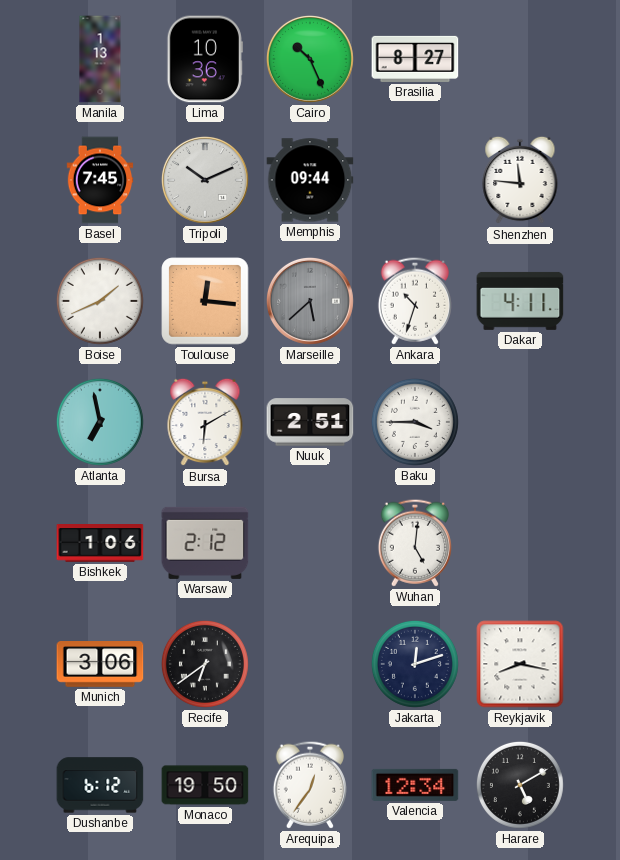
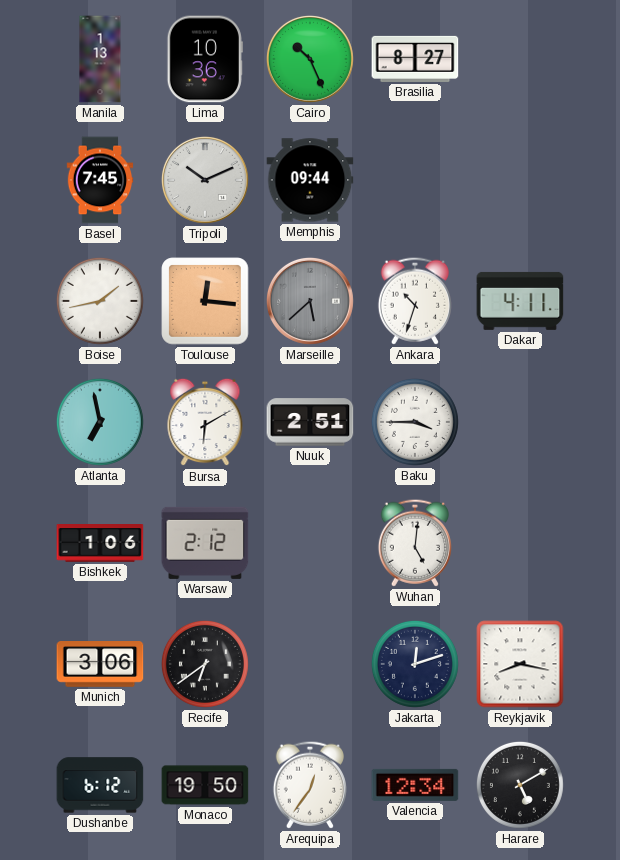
Shenzhen: 11:46 -> none
Boise: 1:41 -> 1:43
